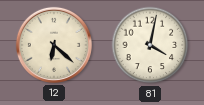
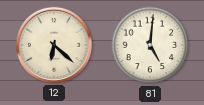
81: 4:02 -> 5:01
